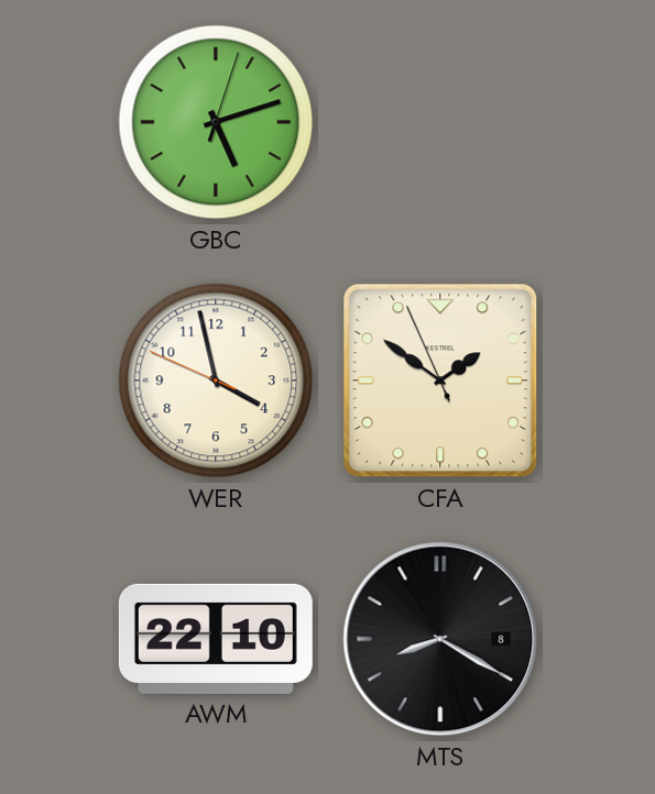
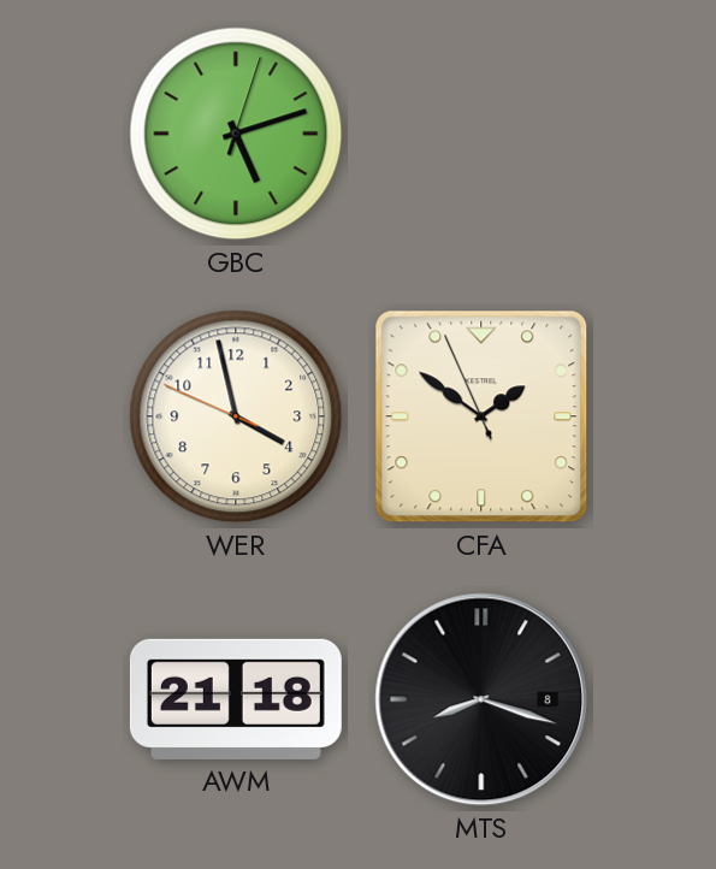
AWM: 22:10 -> 21:18
MTS: 8:20 -> 8:18
